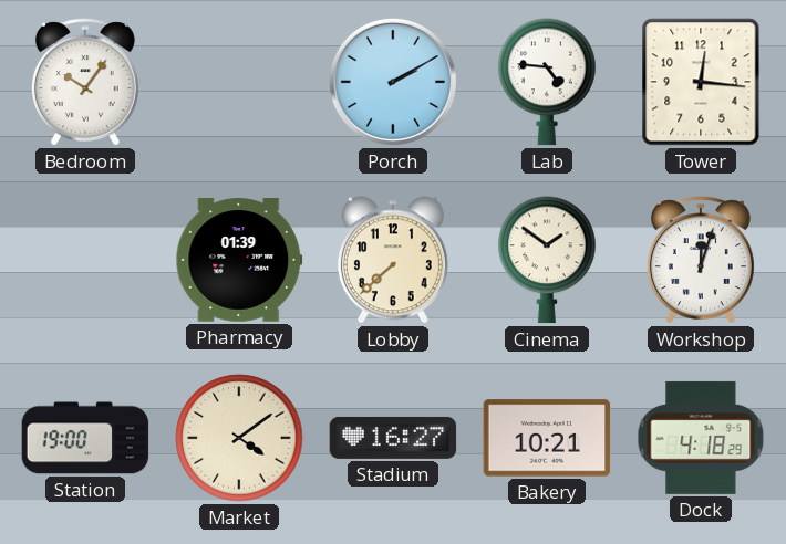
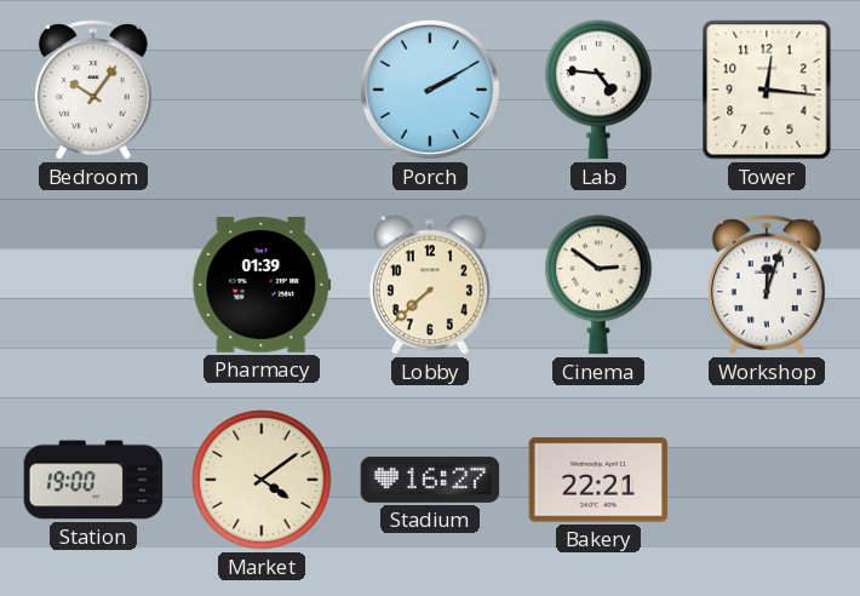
Cinema: 1:51 -> 2:51
Bakery: 10:21 -> 22:21
Dock: 4:18 -> none
